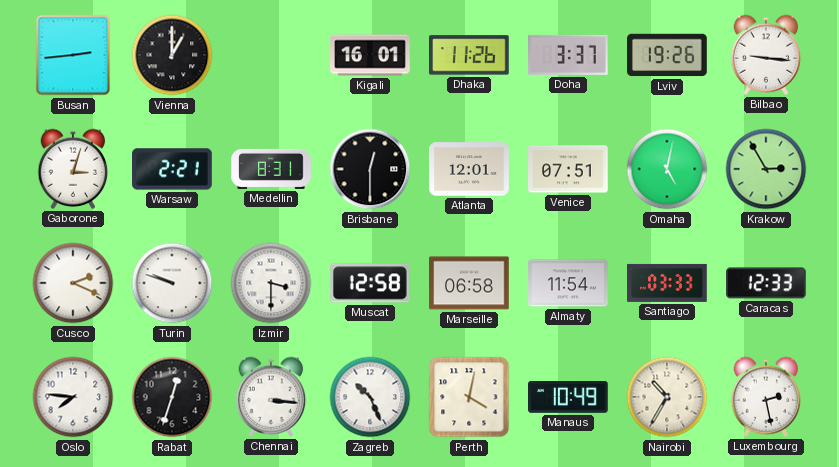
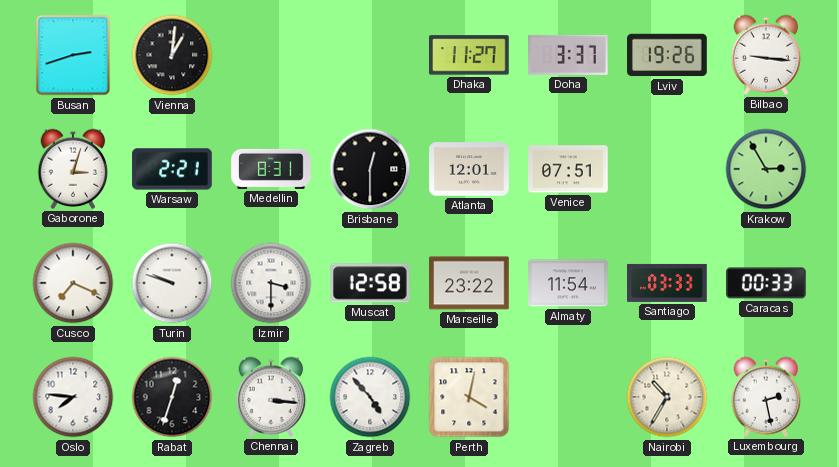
Busan: 2:44 -> 2:42
Vienna: 1:00 -> 1:01
Kigali: 16:01 -> none
Dhaka: 11:26 -> 11:27
Omaha: 5:02 -> none
Cusco: 2:19 -> 7:19
Marseille: 06:58 -> 23:22
Caracas: 12:33 -> 00:33
Zagreb: 10:26 -> 4:53
Manaus: 10:49 -> none
